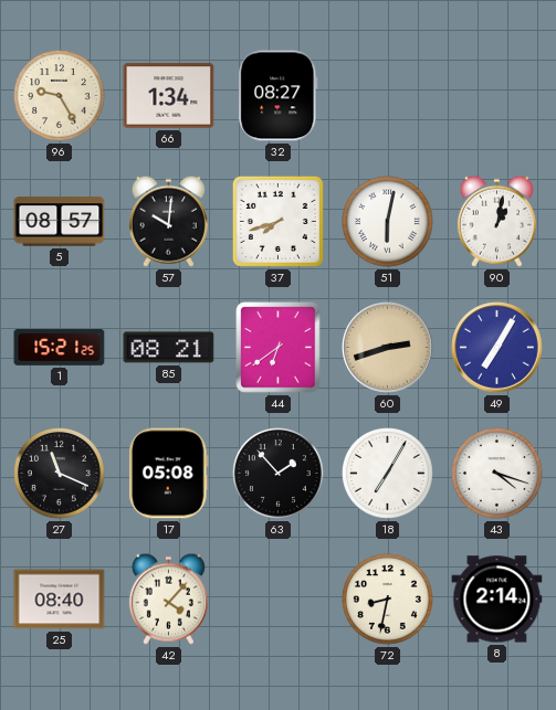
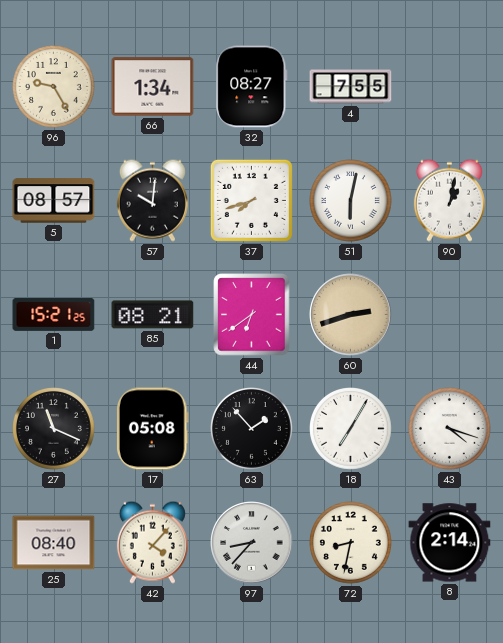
4: none -> 7:55
49: 7:05 -> none
97: none -> 8:37
